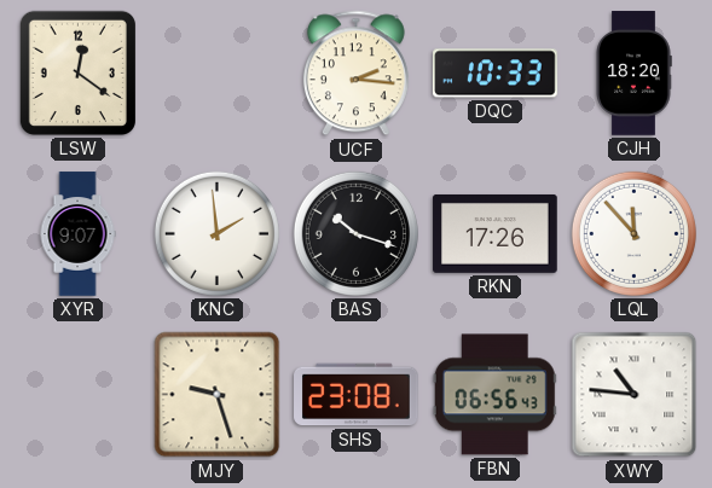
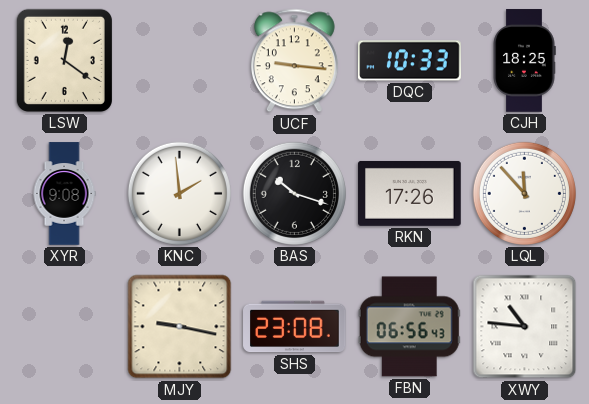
UCF: 2:16 -> 9:16
CJH: 18:20 -> 18:25
XYR: 9:07 -> 9:08
MJY: 9:27 -> 9:17
